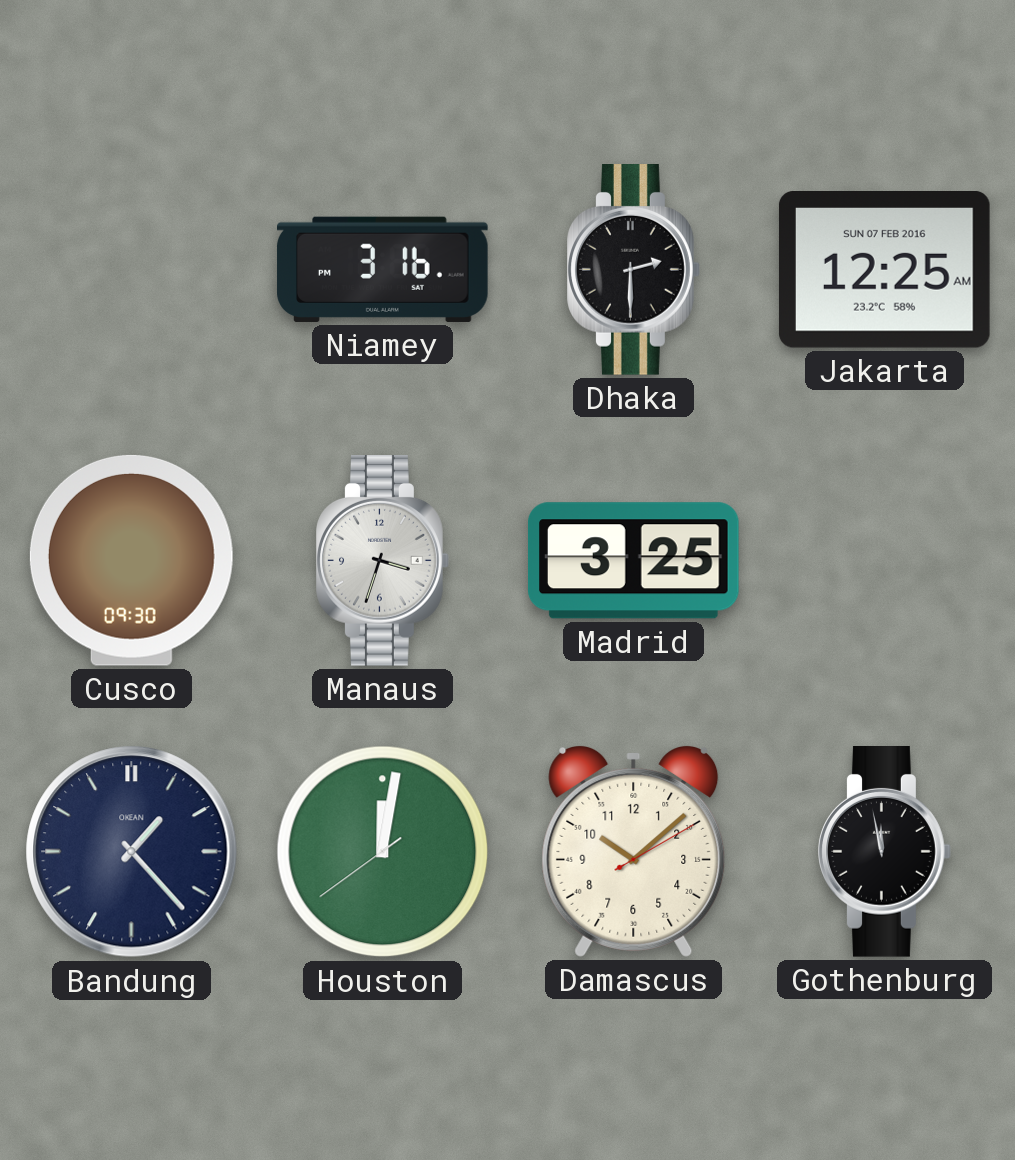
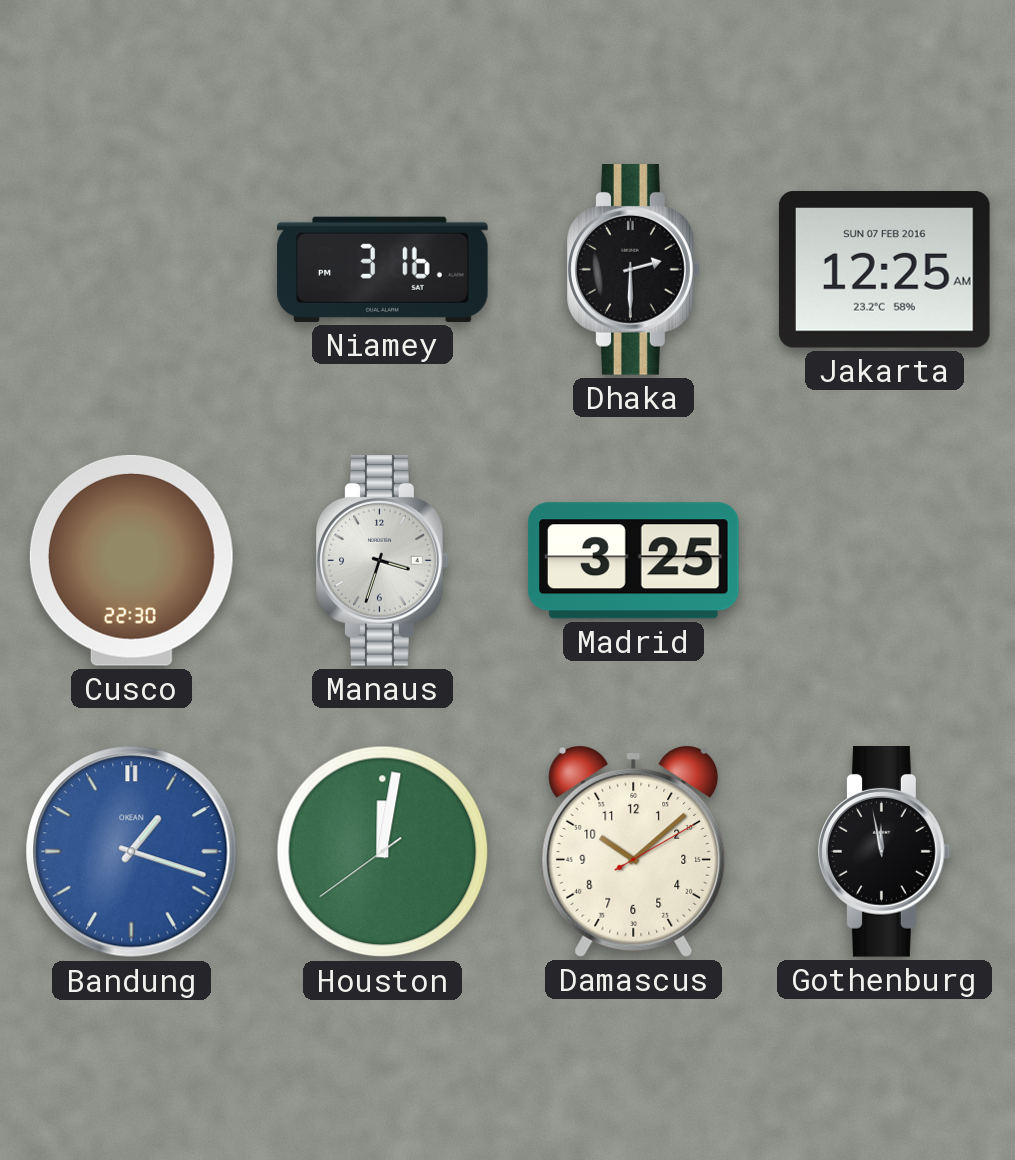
Cusco: 09:30 -> 22:30
Bandung: 1:23 -> 1:18
Bandung dial: navy -> blue
